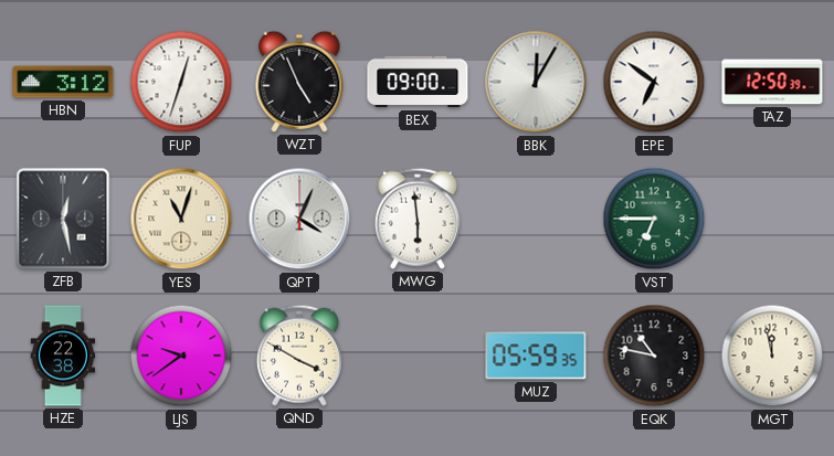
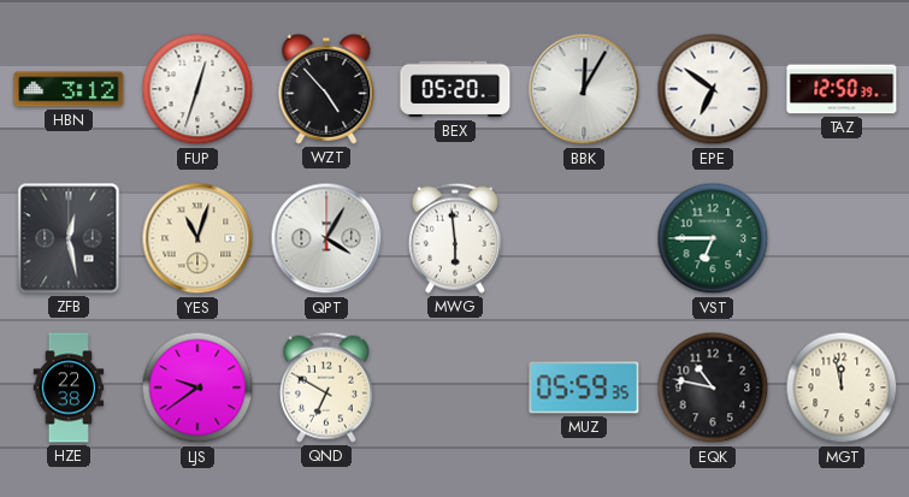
WZT: 4:56 -> 4:53
BEX: 09:00 -> 05:20
QPT: 4:04 -> 4:05
QND: 3:50 -> 6:50
